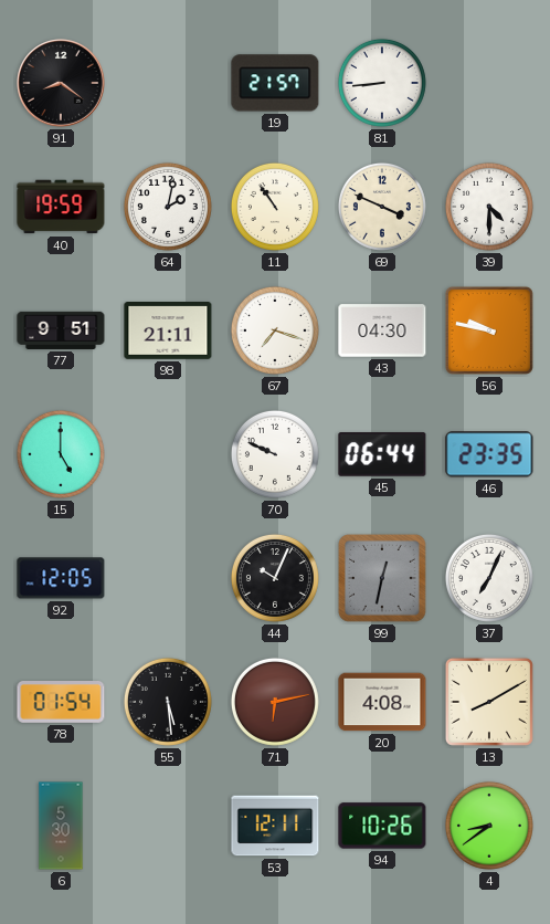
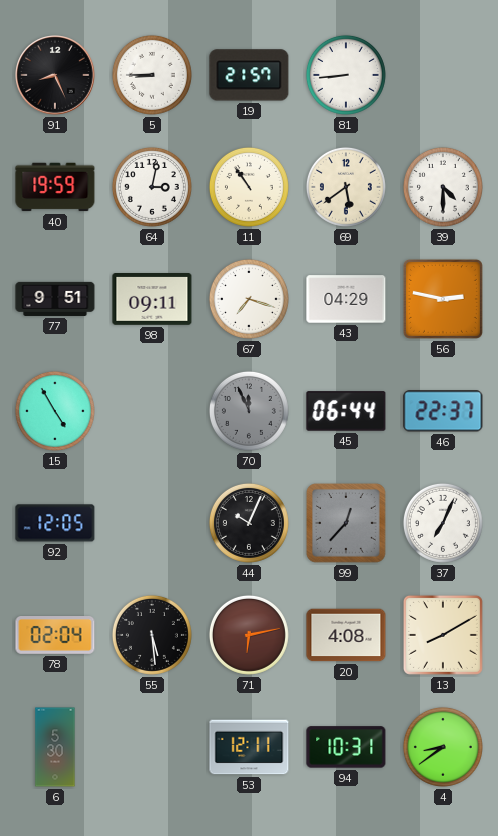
91: 8:21 -> 8:26
5: none -> 8:45
64: 2:02 -> 3:02
69: 3:49 -> 5:39
98: 21:11 -> 09:11
43: 04:30 -> 04:29
56: 9:47 -> 2:47
15: 5:00 -> 4:55
70: 9:49 -> 11:56
70 dial: white -> grey
46: 23:35 -> 22:37
99: 12:32 -> 12:37
78: 01:54 -> 02:04
94: 10:26 -> 10:31
